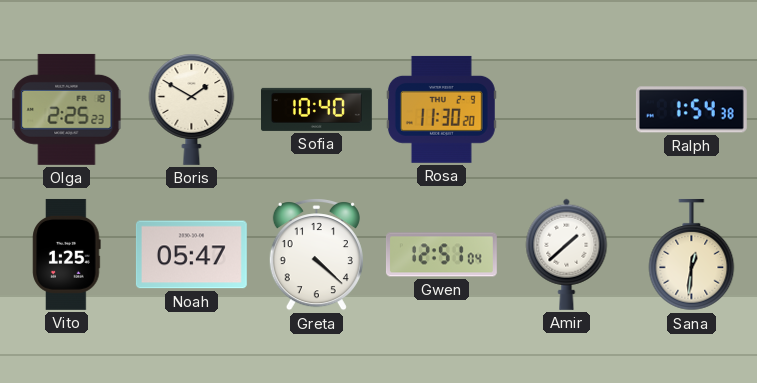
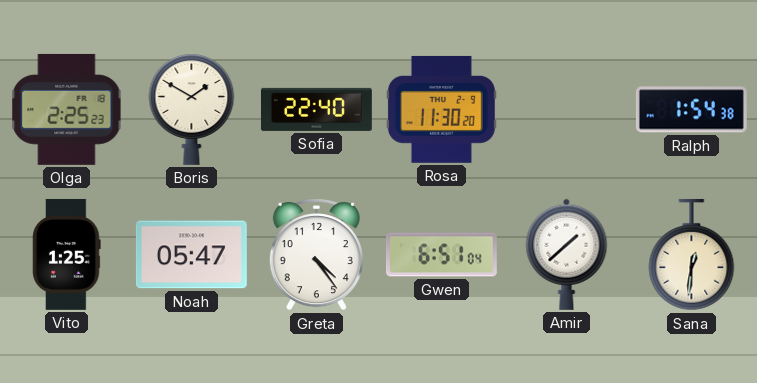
Sofia: 10:40 -> 22:40
Greta: 4:22 -> 4:24
Gwen: 12:51 -> 6:51
